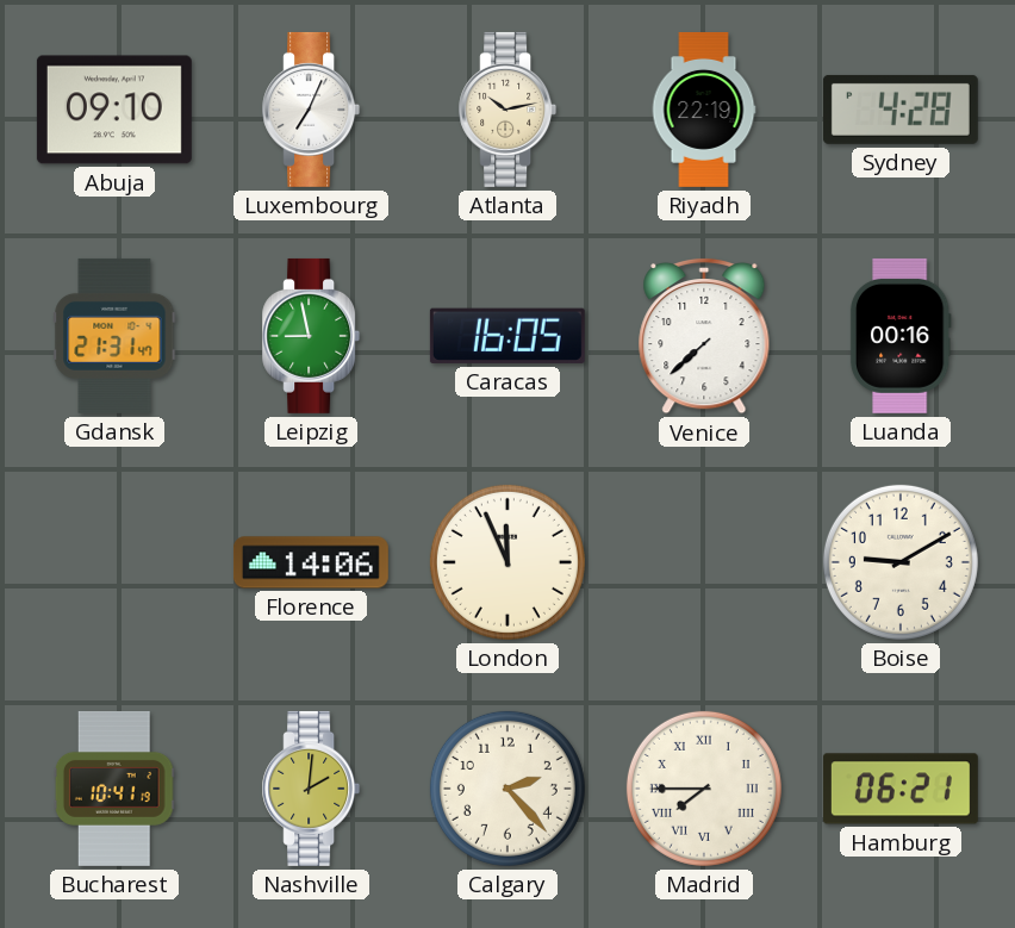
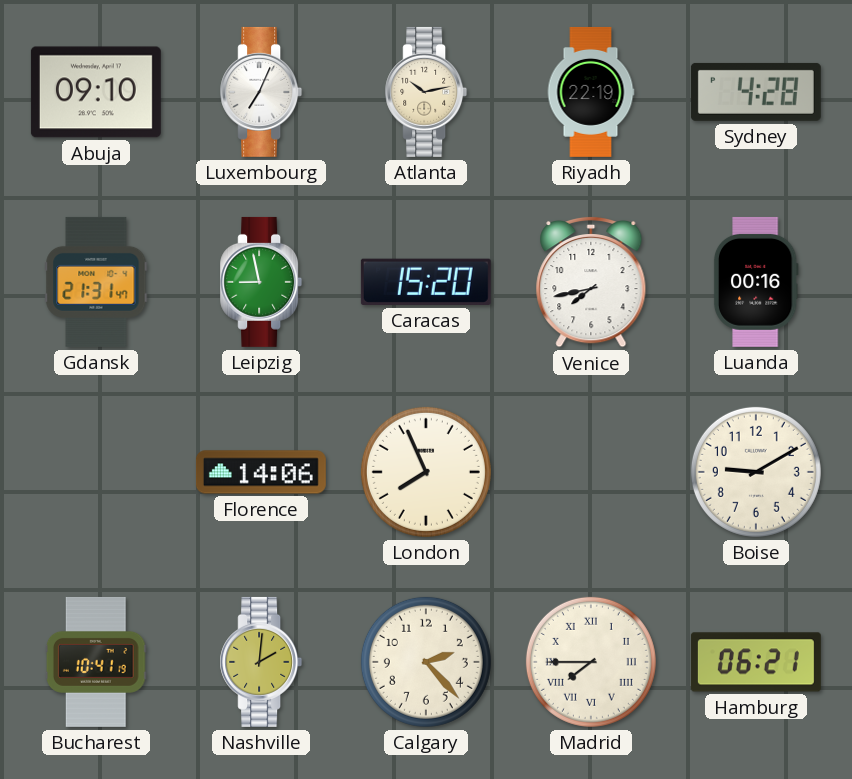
Caracas: 16:05 -> 15:20
Venice: 7:38 -> 7:43
London: 11:56 -> 7:56
